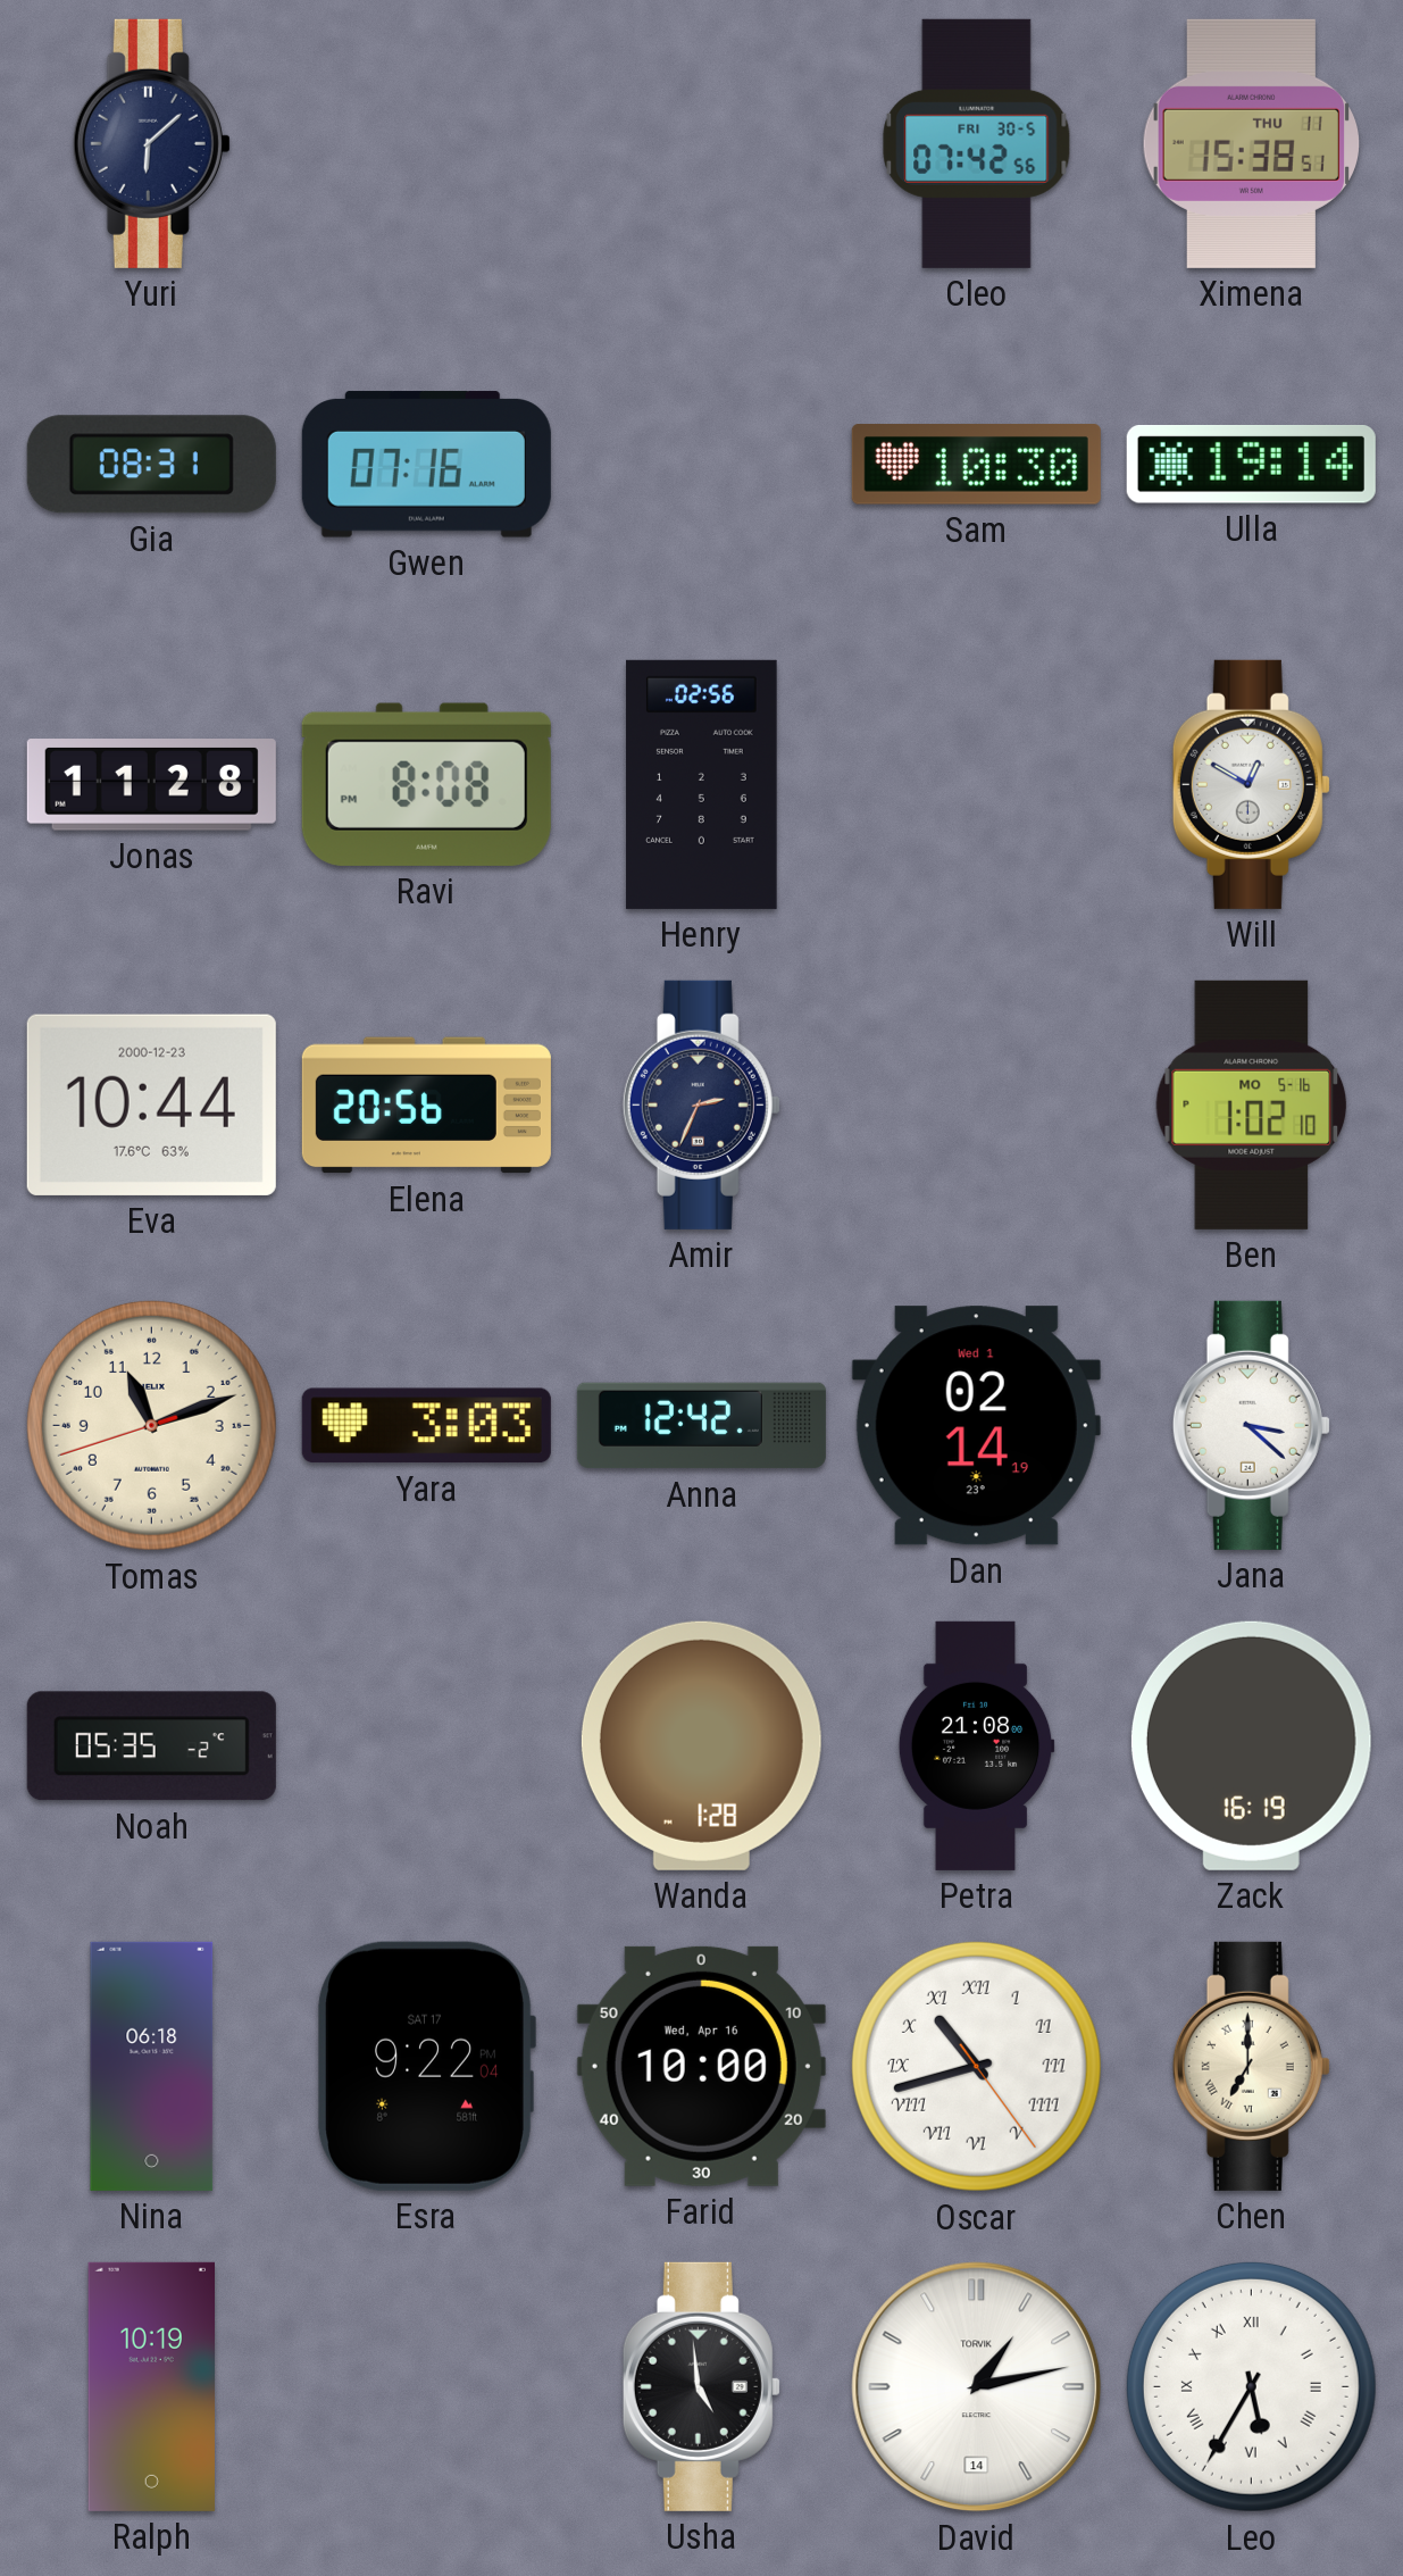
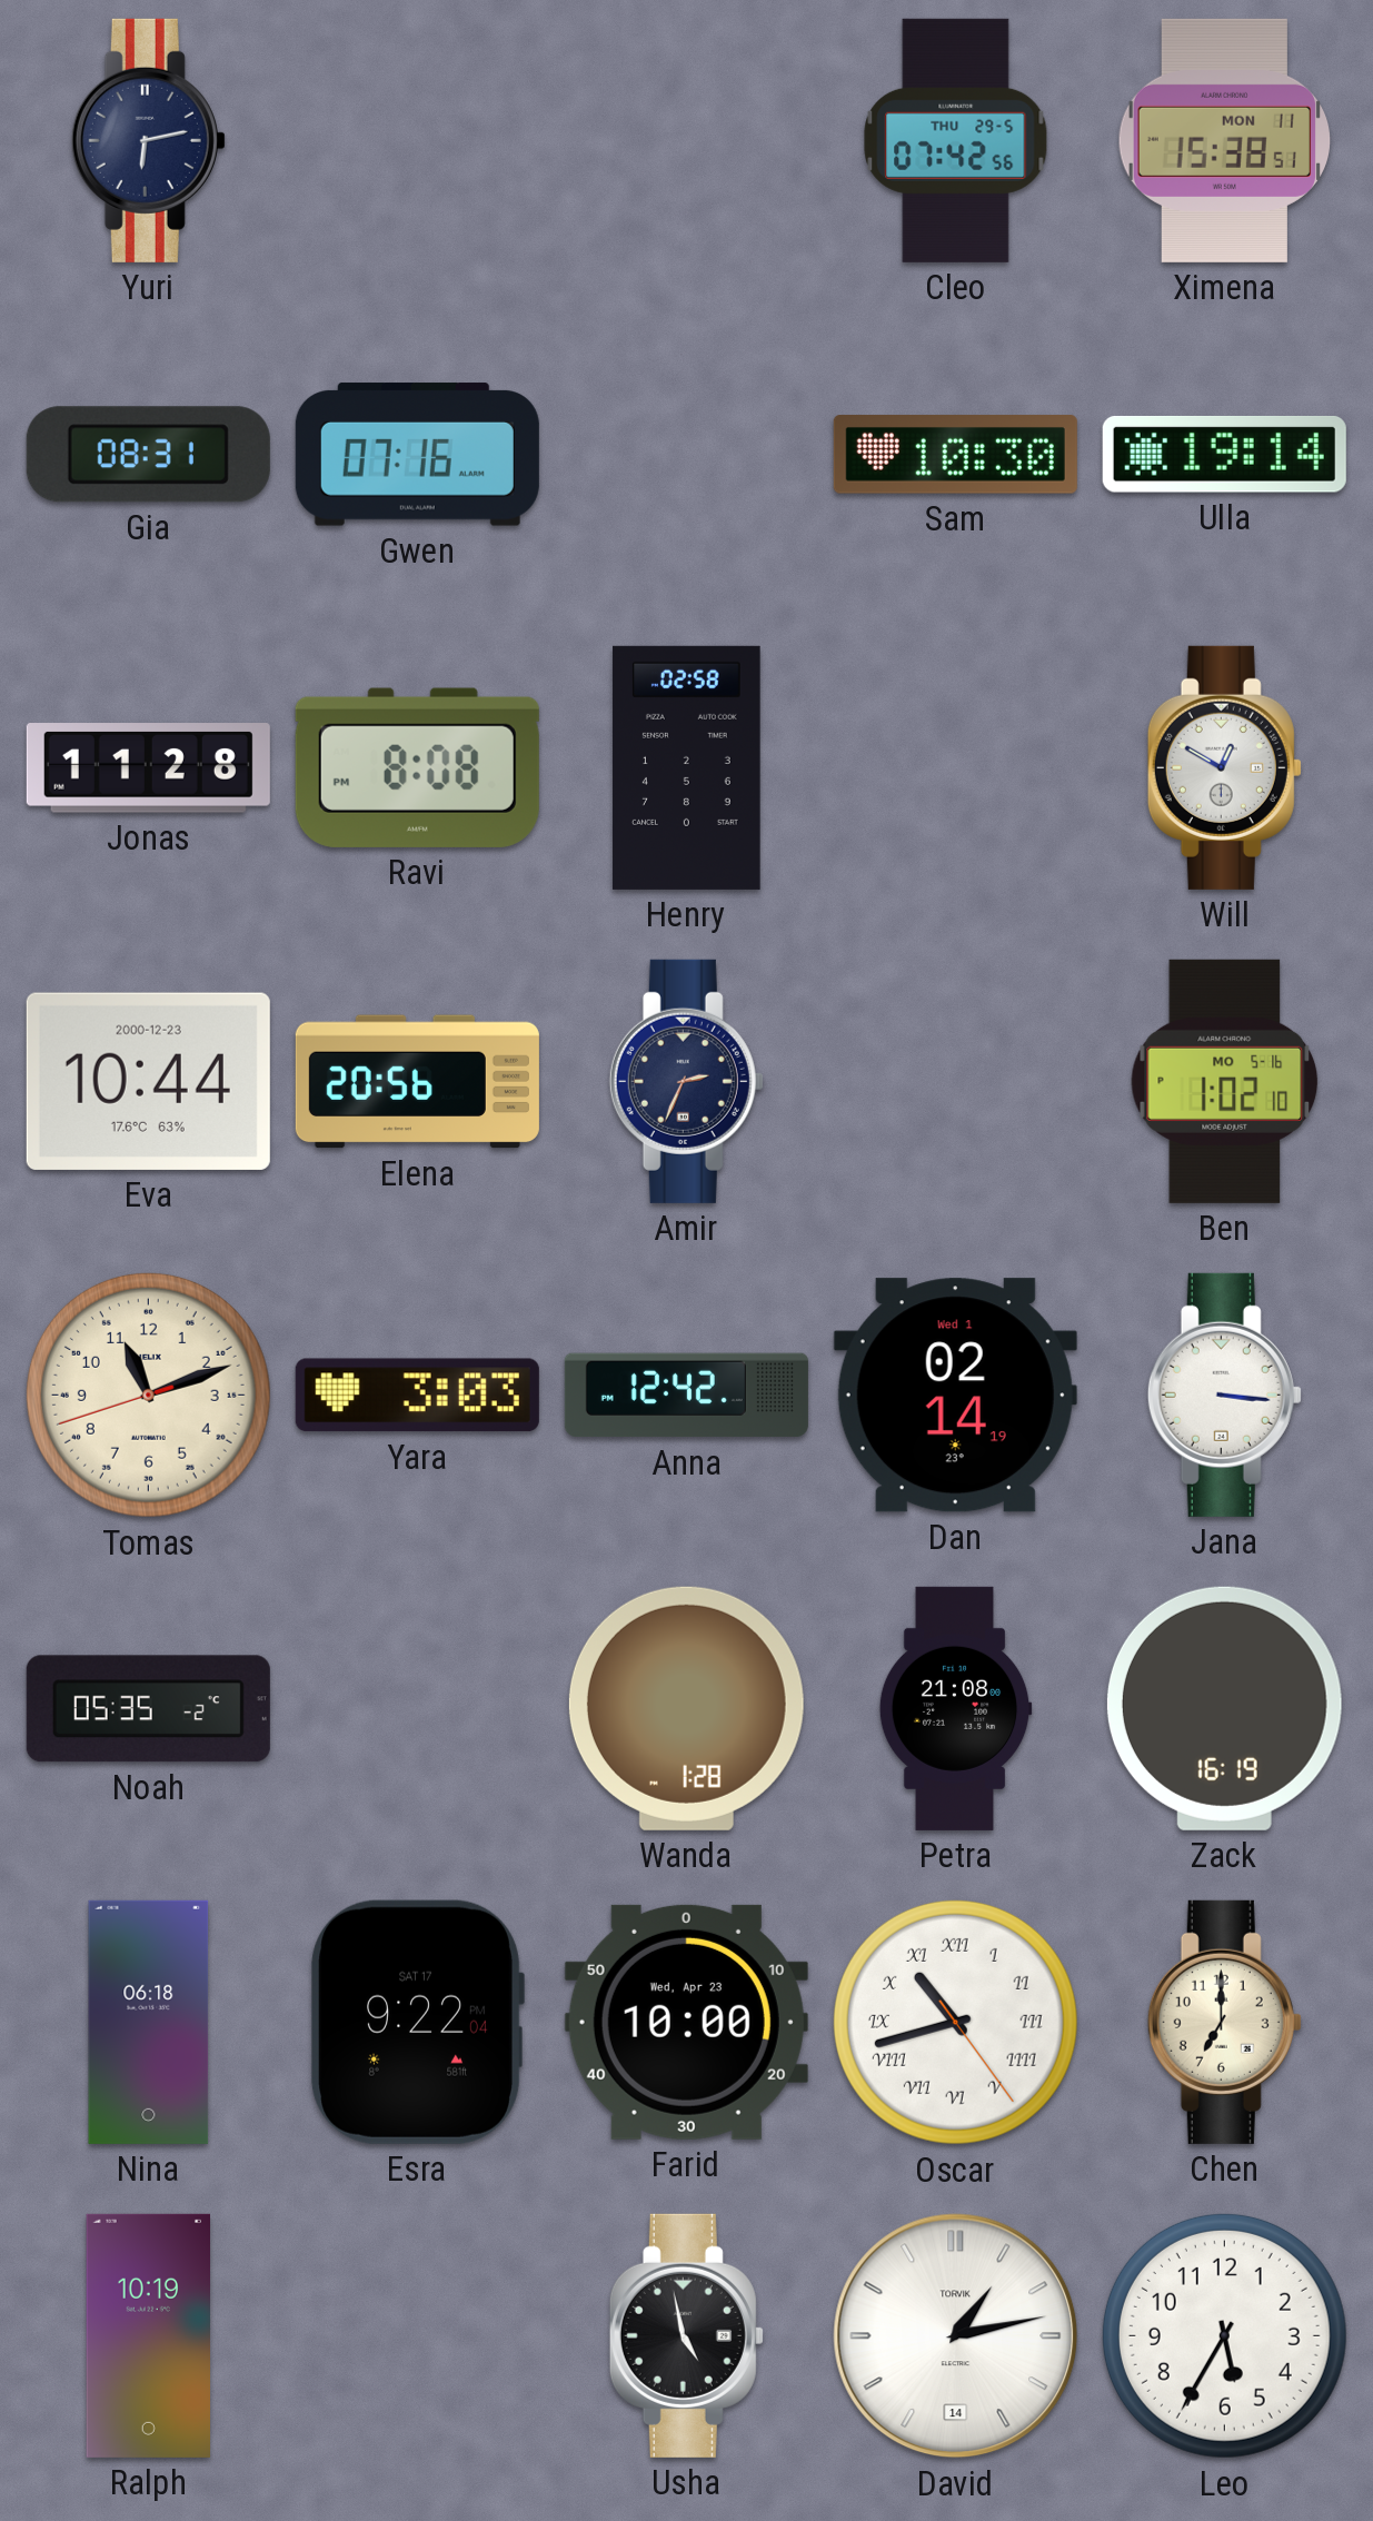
Yuri: 6:08 -> 6:13
Cleo date: FRI 30-5 -> THU 29-5
Ximena date: THU 11 -> MON 11
Henry: 02:56 -> 02:58
Jana: 3:22 -> 3:16
Farid date: Wed, Apr 16 -> Wed, Apr 23
Chen numerals: Roman -> Arabic
Usha: 4:59 -> 4:58
Leo numerals: Roman -> Arabic
